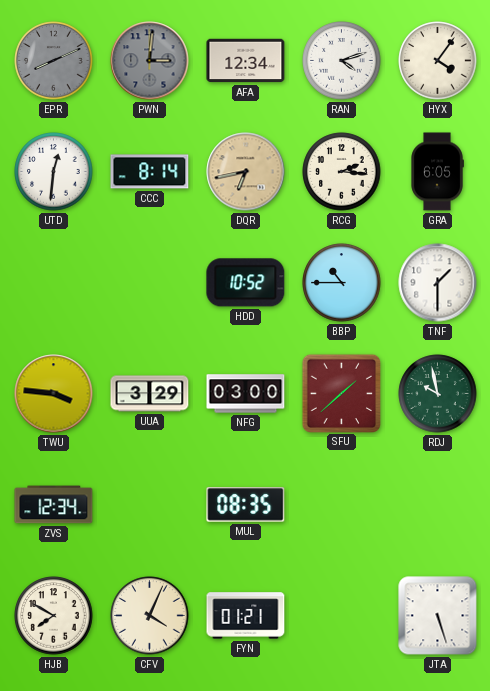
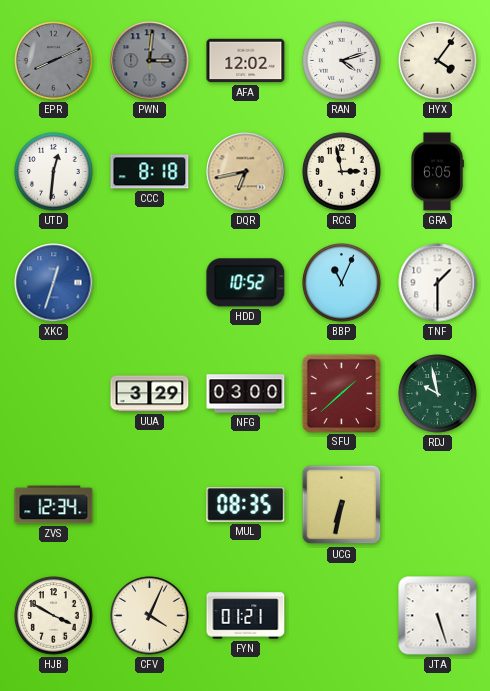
AFA: 12:34 -> 12:02
CCC: 8:14 -> 8:18
RCG: 2:16 -> 2:58
XKC: none -> 12:33
BBP: 10:45 -> 11:04
TWU: 3:46 -> none
UCG: none -> 6:32
HJB: 7:50 -> 3:50
